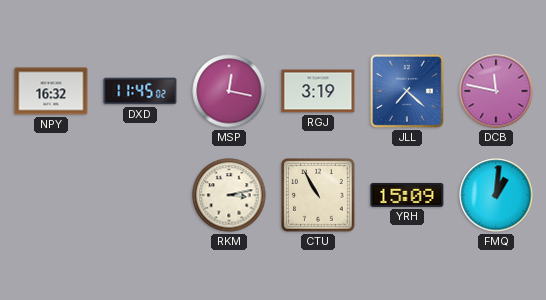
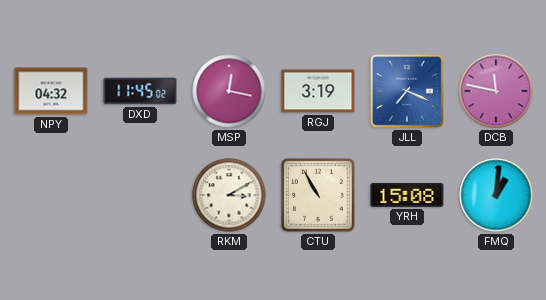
NPY: 16:32 -> 04:32
JLL: 7:22 -> 7:19
RKM: 3:13 -> 3:10
YRH: 15:09 -> 15:08
